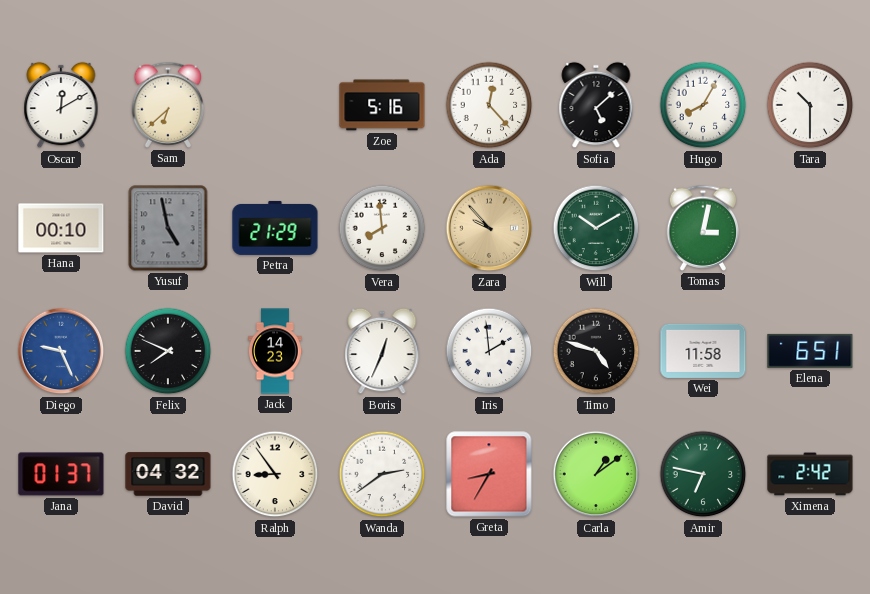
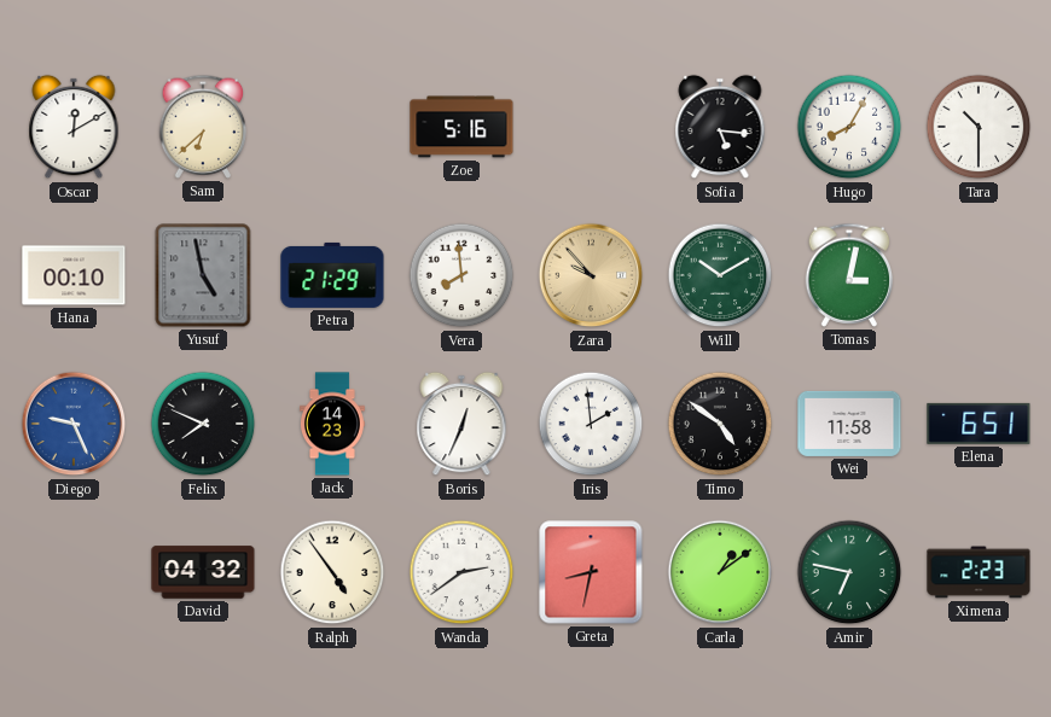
Ada: 12:23 -> none
Sofia: 5:08 -> 5:16
Timo: 4:48 -> 4:51
Jana: 01:37 -> none
Ralph: 8:54 -> 4:54
Greta: 8:35 -> 8:32
Ximena: 2:42 -> 2:23
